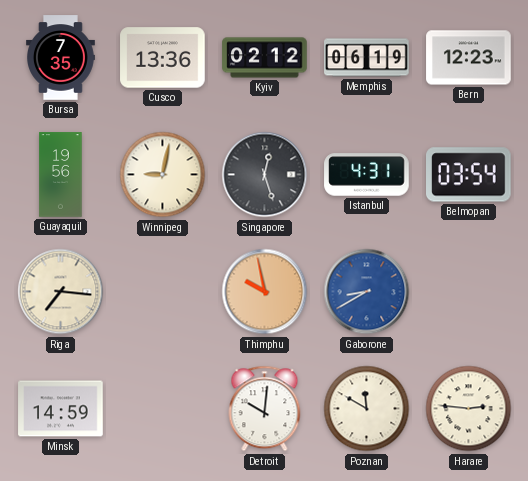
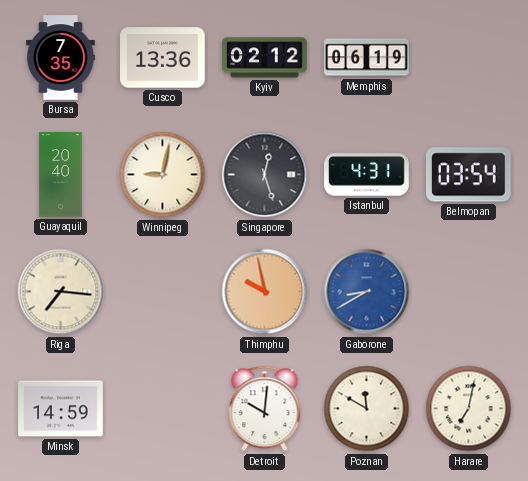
Bern: 12:23 -> none
Guayaquil: 19:56 -> 20:40
Harare: 2:46 -> 7:02
